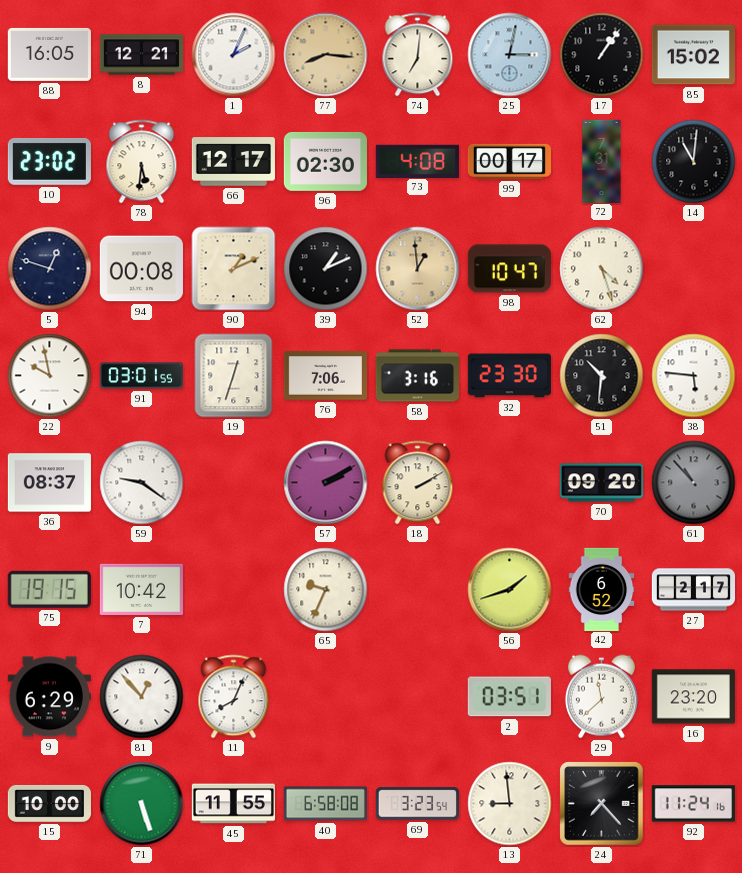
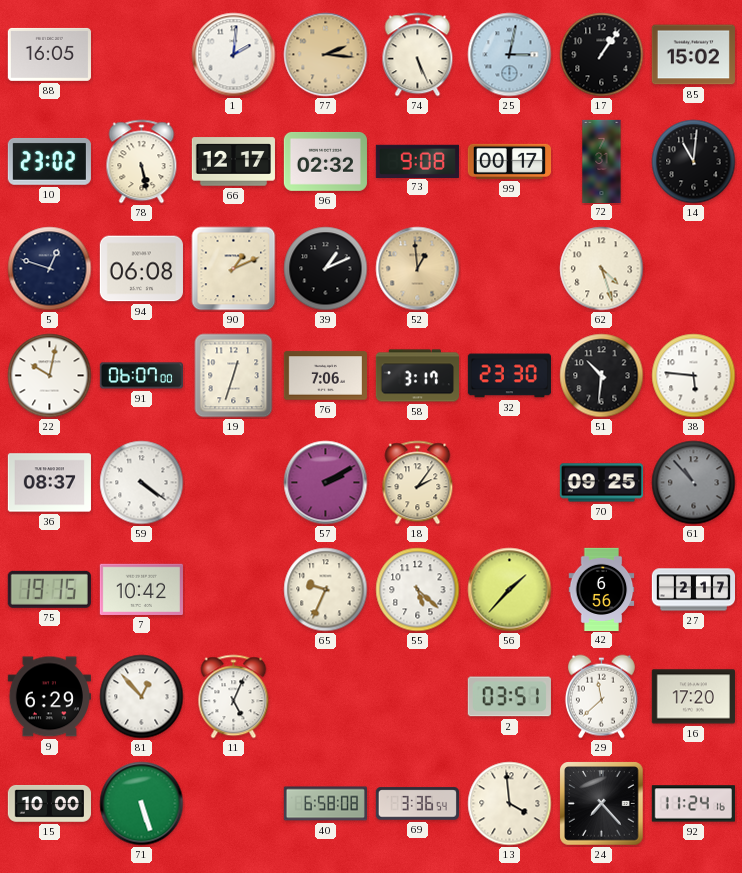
8: 12:21 -> none
1: 2:04 -> 2:01
77: 8:16 -> 2:16
74: 7:01 -> 5:26
78: 5:31 -> 5:28
96: 02:30 -> 02:32
73: 4:08 -> 9:08
94: 00:08 -> 06:08
98: 10:47 -> none
22: 9:58 -> 10:02
91: 03:01 -> 06:07
58: 3:16 -> 3:17
59: 9:21 -> 4:21
18: 2:10 -> 2:06
70: 09:20 -> 09:25
55: none -> 5:22
56: 1:42 -> 1:37
42: 6:52 -> 6:56
11: 8:04 -> 5:04
16: 23:20 -> 17:20
45: 11:55 -> none
69: 3:23 -> 3:36
13: 8:59 -> 3:59
